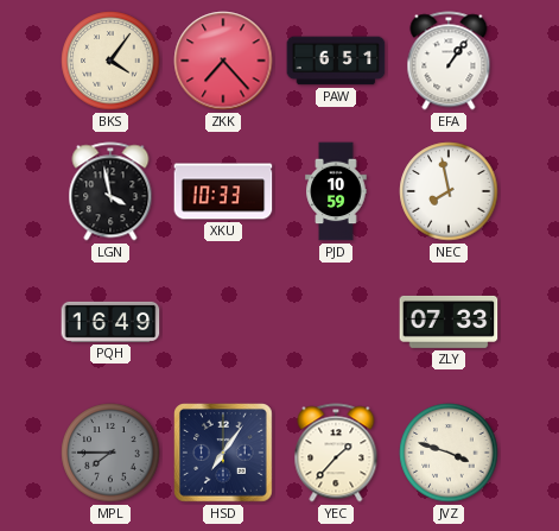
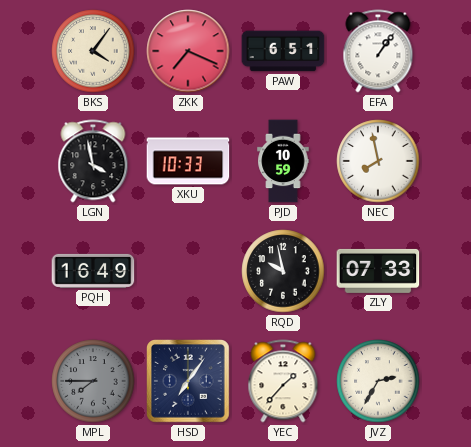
ZKK: 7:23 -> 7:19
RQD: none -> 9:58
JVZ: 3:48 -> 2:35
